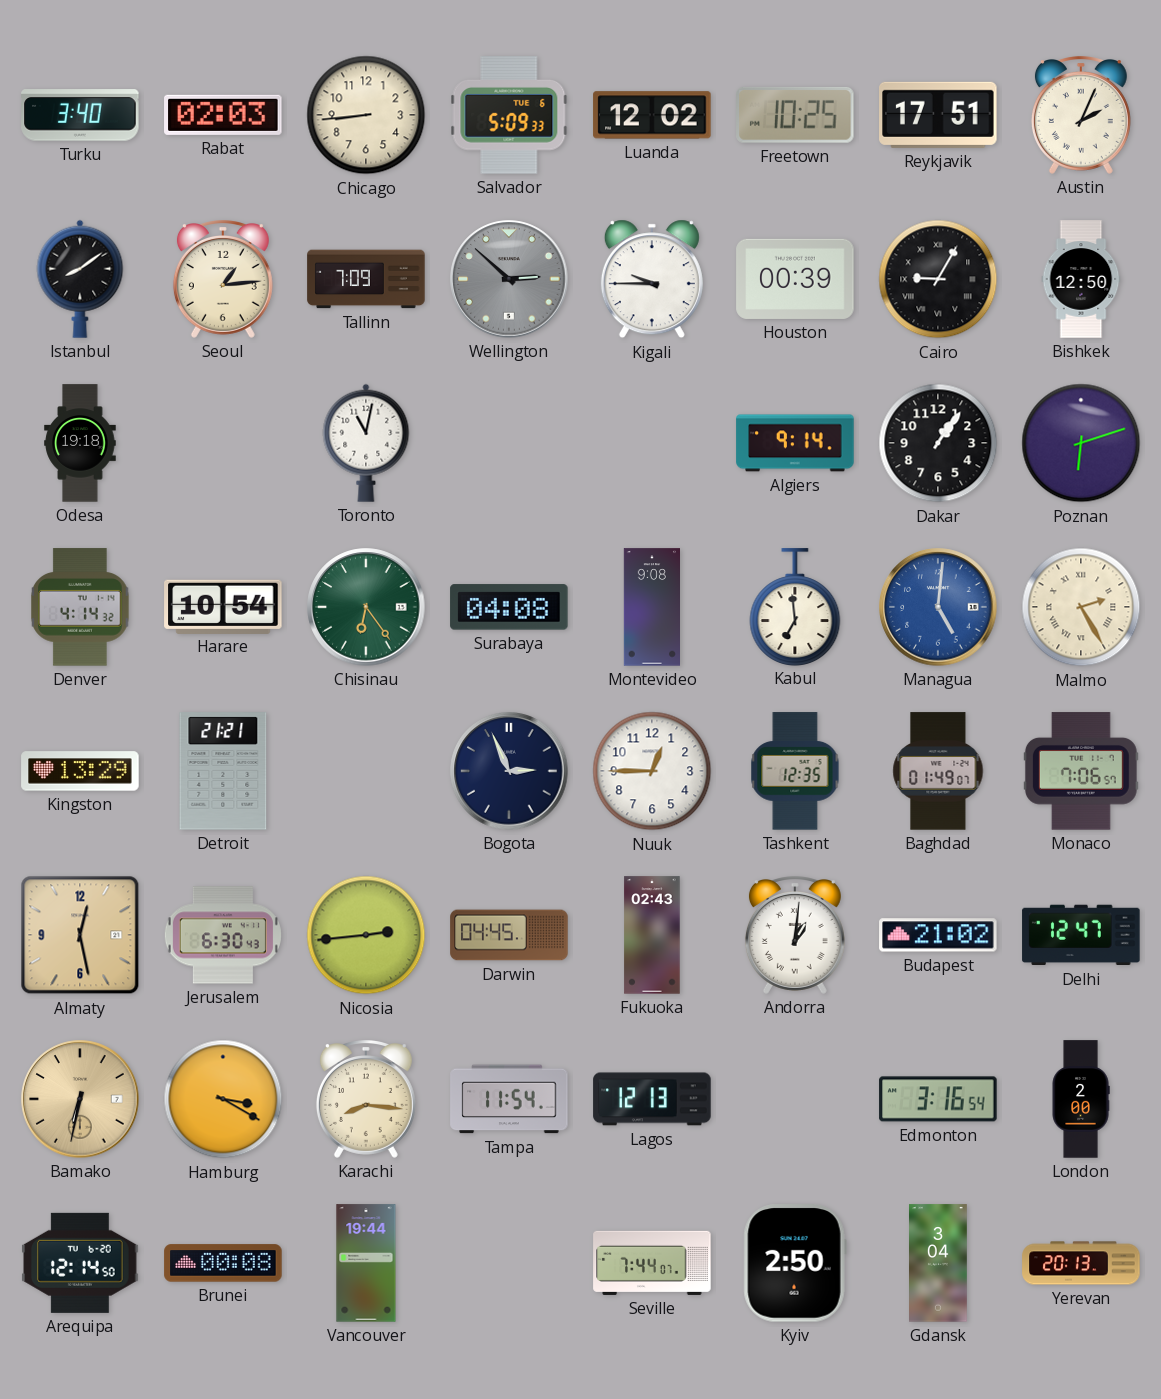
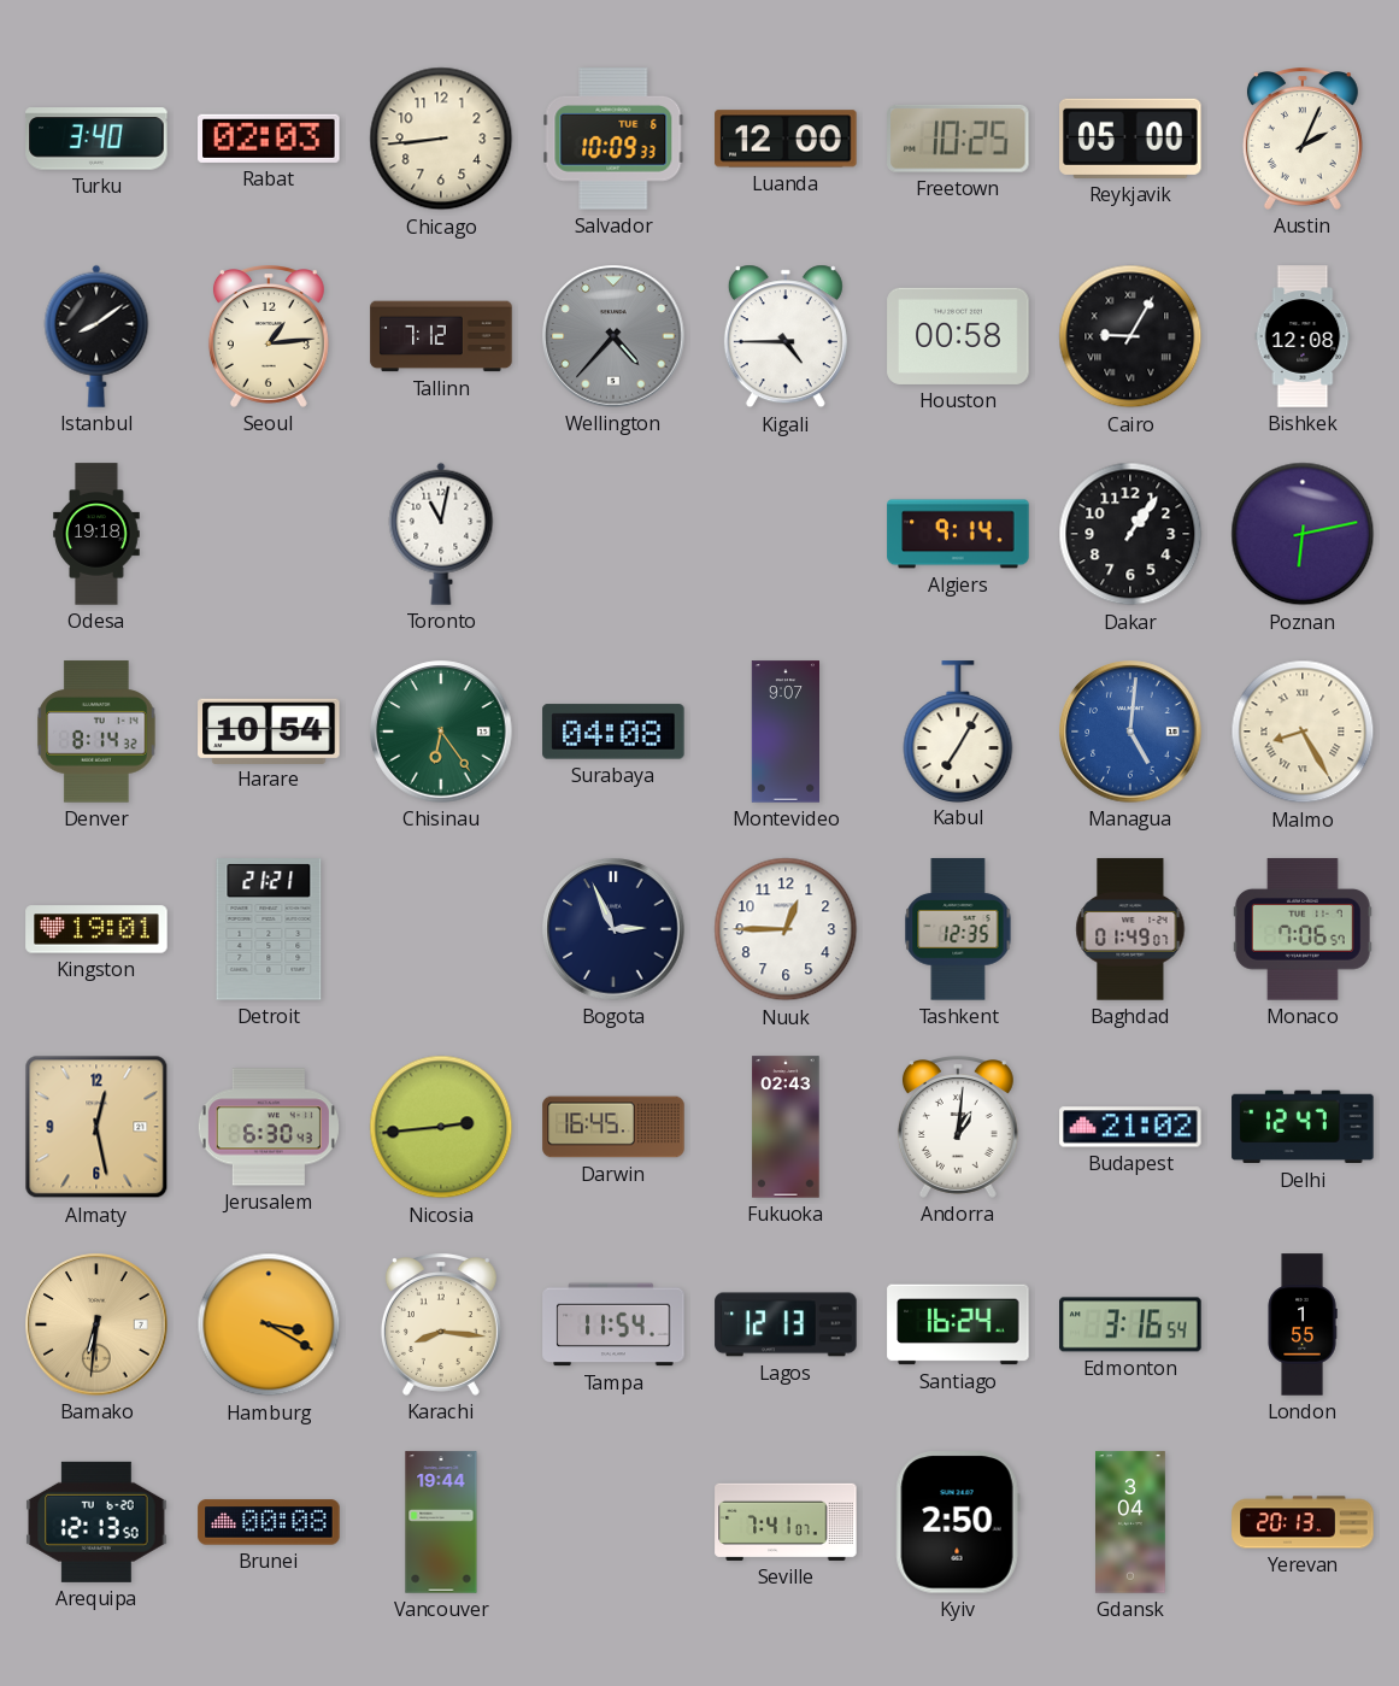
Salvador: 5:09 -> 10:09
Luanda: 12:02 -> 12:00
Reykjavik: 17:51 -> 05:00
Tallinn: 7:09 -> 7:12
Wellington: 2:52 -> 4:37
Kigali: 9:45 -> 4:45
Houston: 00:39 -> 00:58
Bishkek: 12:50 -> 12:08
Poznan: 6:12 -> 6:13
Denver: 4:14 -> 8:14
Montevideo: 9:08 -> 9:07
Kabul: 6:59 -> 7:05
Malmo: 2:25 -> 8:25
Kingston: 13:29 -> 19:01
Darwin: 04:45 -> 16:45
Bamako: 6:32 -> 6:31
Santiago: none -> 16:24
London: 2:00 -> 1:55
Arequipa: 12:14 -> 12:13
Seville: 7:44 -> 7:41
